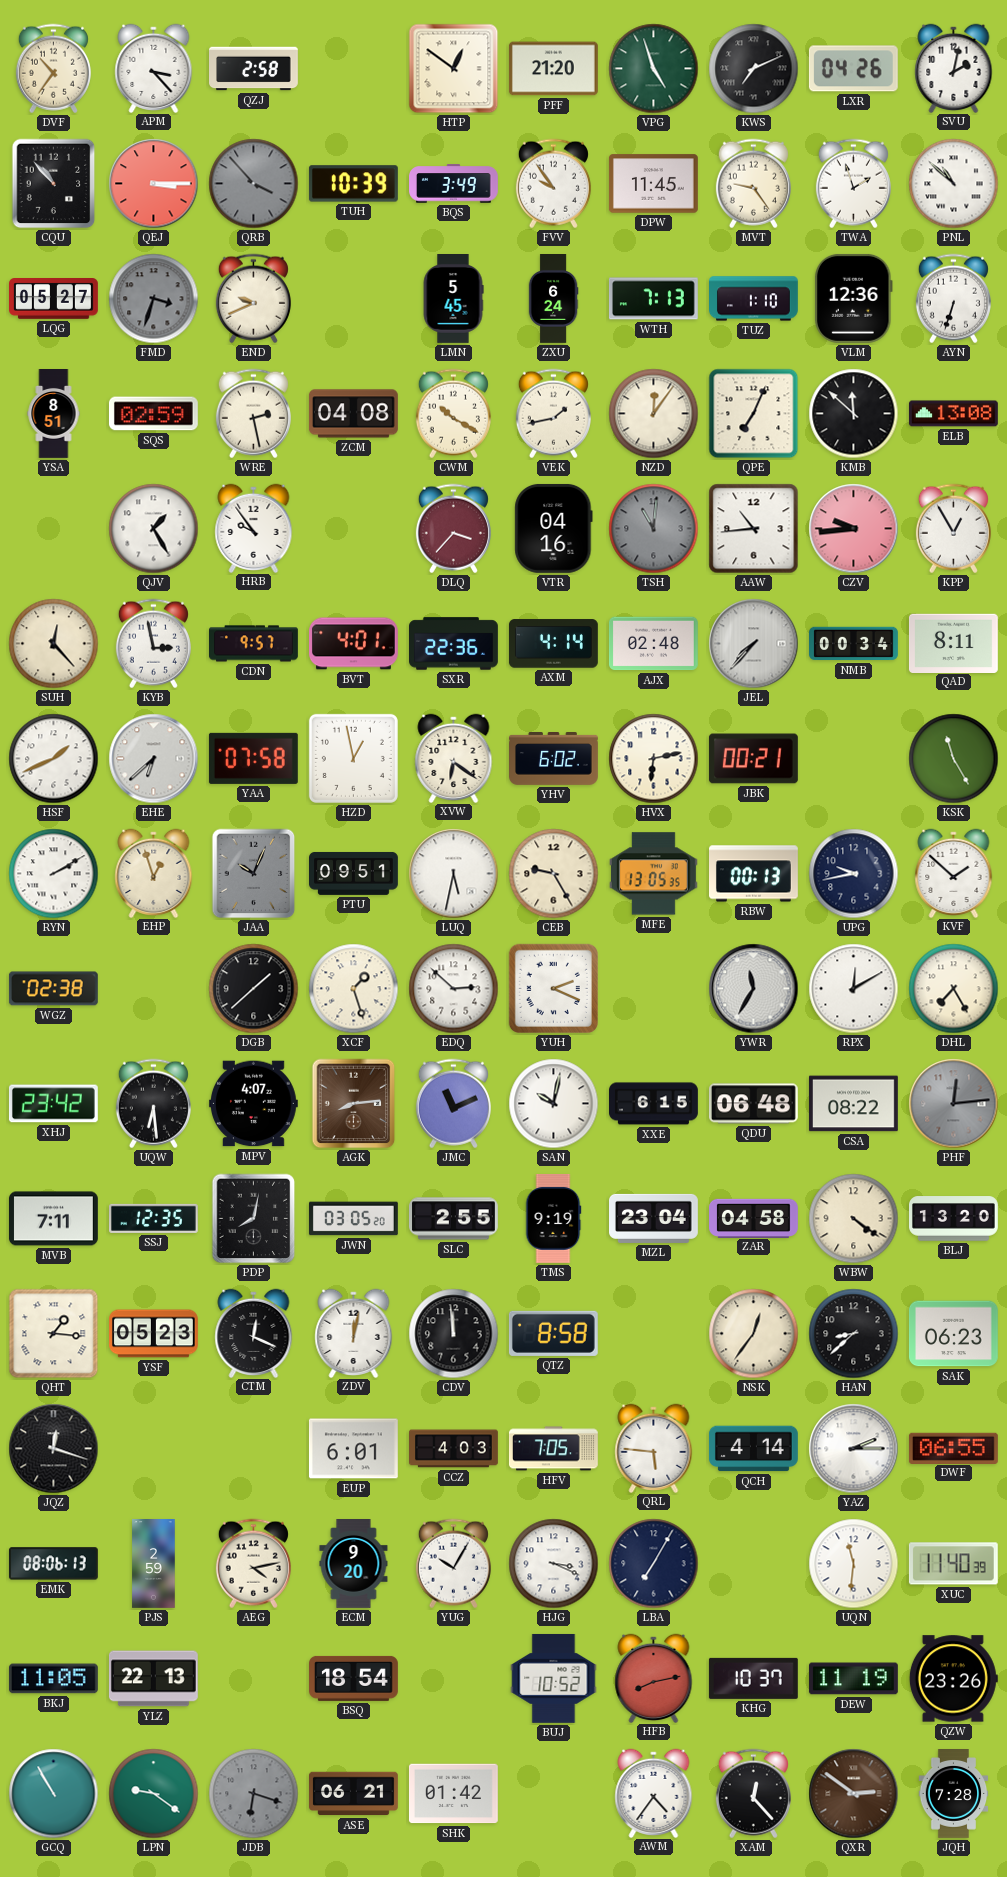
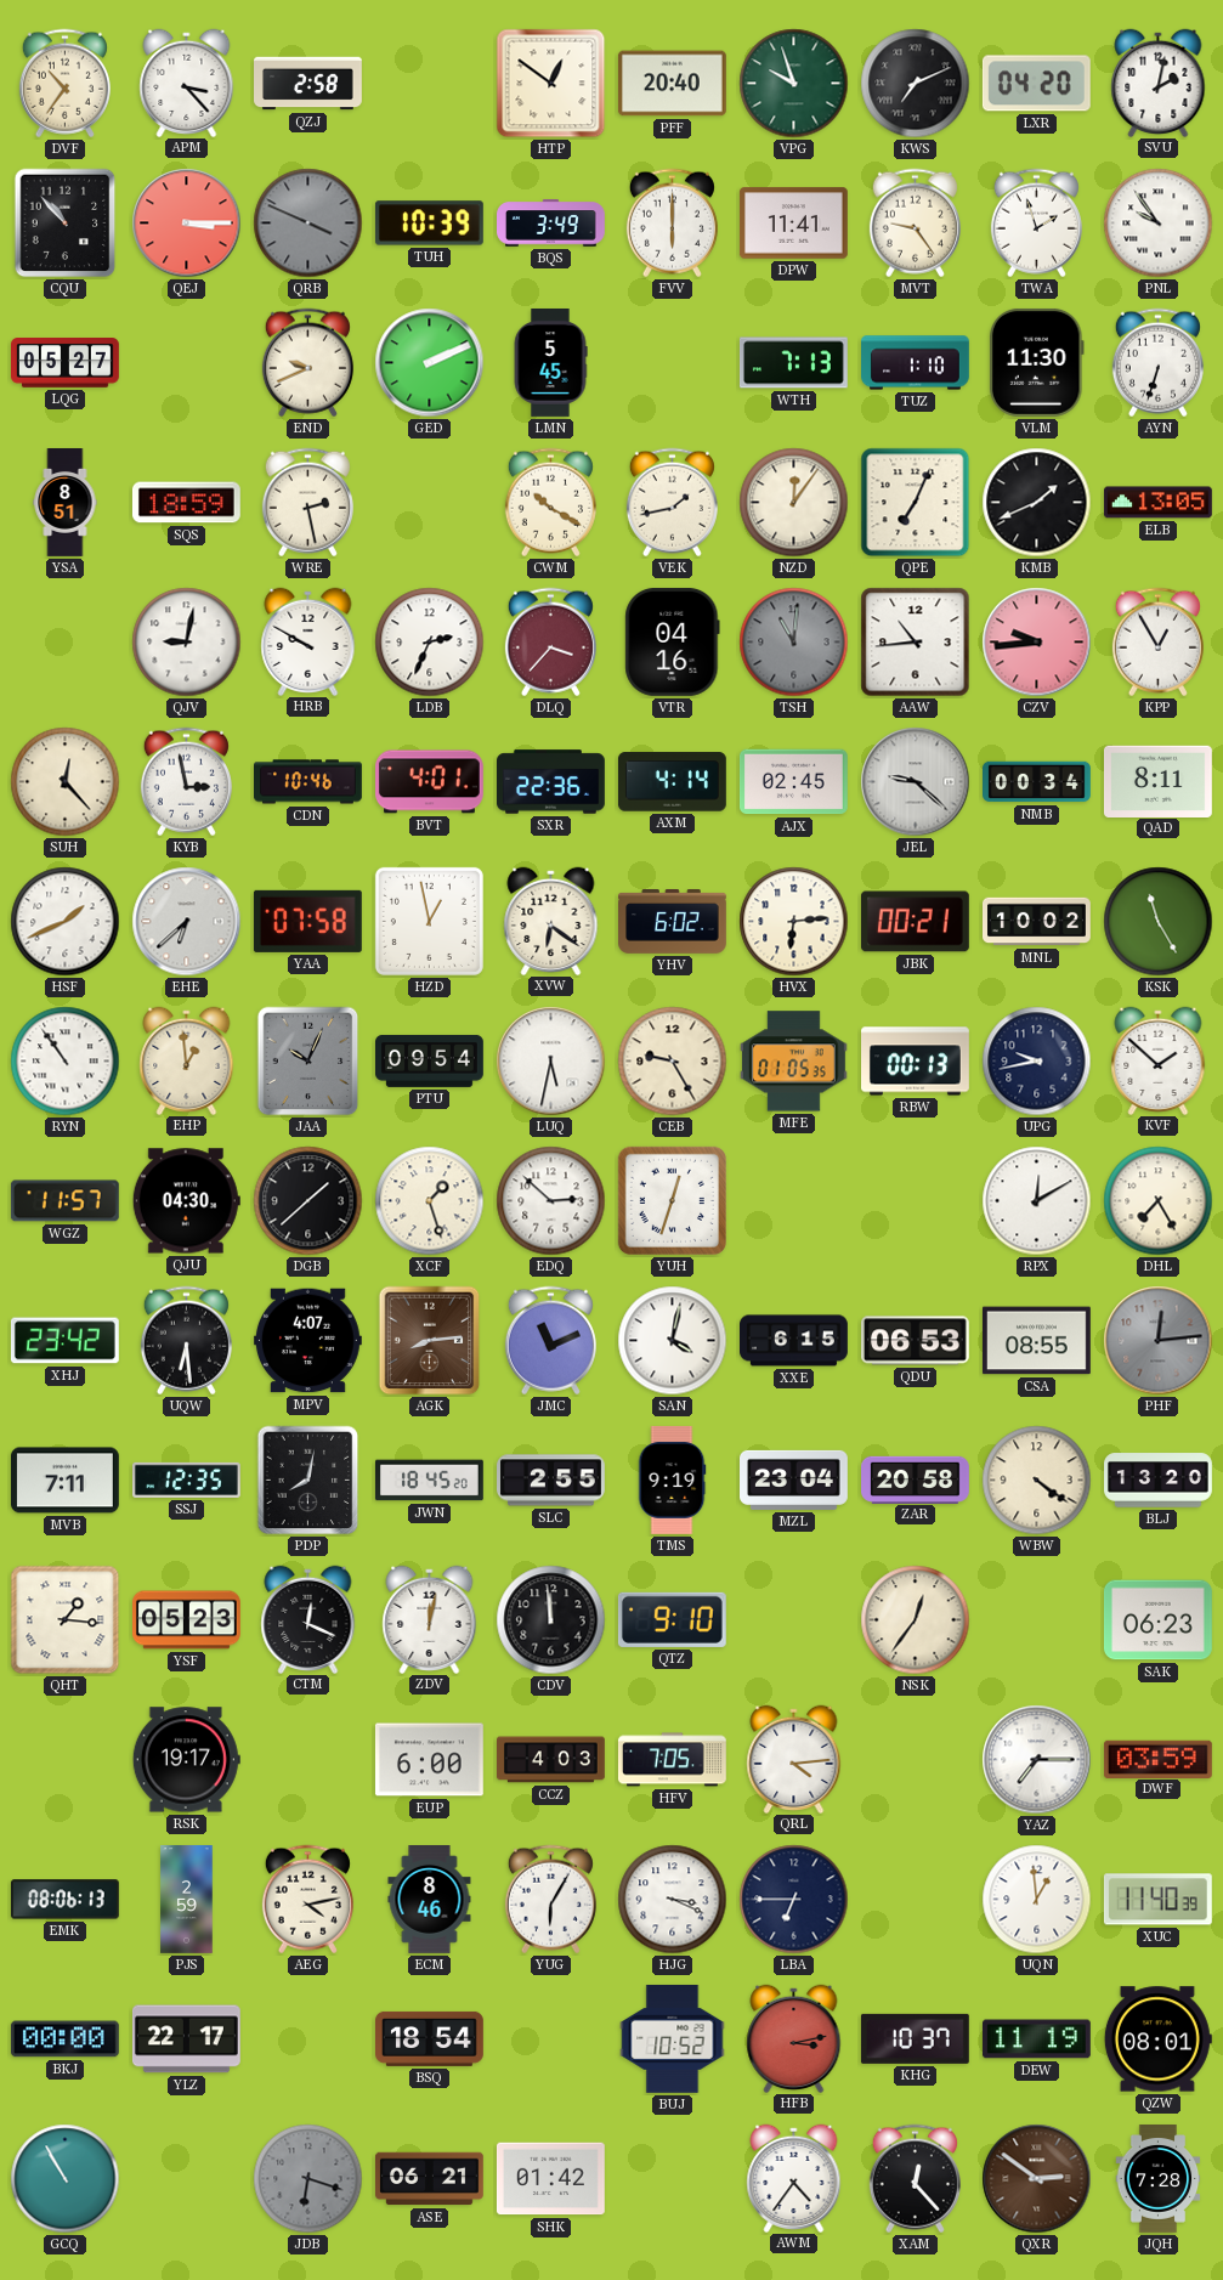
PFF: 21:20 -> 20:40
VPG: 4:57 -> 9:57
LXR: 04:26 -> 04:20
QRB: 3:53 -> 3:49
FVV: 9:54 -> 6:00
DPW: 11:45 -> 11:41
PNL: 10:52 -> 9:54
FMD: 3:33 -> none
GED: none -> 2:11
ZXU: 6:24 -> none
VLM: 12:36 -> 11:30
SQS: 02:59 -> 18:59
ZCM: 04:08 -> none
KMB: 11:52 -> 1:41
ELB: 13:08 -> 13:05
QJV: 1:25 -> 9:02
HRB: 9:54 -> 9:50
LDB: none -> 2:34
CDN: 9:57 -> 10:46
AJX: 02:48 -> 02:45
JEL: 7:37 -> 9:22
HVX: 6:13 -> 6:14
MNL: none -> 10:02
RYN: 2:10 -> 10:54
EHP: 12:57 -> 12:59
PTU: 09:51 -> 09:54
MFE: 13:05 -> 01:05
WGZ: 02:38 -> 11:57
QJU: none -> 04:30
YUH: 2:19 -> 12:33
YWR: 11:35 -> none
SAN: 10:02 -> 4:02
QDU: 06:48 -> 06:53
CSA: 08:22 -> 08:55
JWN: 03:05 -> 18:45
ZAR: 04:58 -> 20:58
QTZ: 8:58 -> 9:10
HAN: 8:38 -> none
JQZ: 12:18 -> none
RSK: none -> 19:17
EUP: 6:01 -> 6:00
QRL: 5:46 -> 4:14
QCH: 4:14 -> none
YAZ: 2:15 -> 7:15
DWF: 06:55 -> 03:59
ECM: 9:20 -> 8:46
YUG: 10:05 -> 6:05
LBA: 7:05 -> 6:45
UQN: 11:31 -> 12:59
BKJ: 11:05 -> 00:00
YLZ: 22:13 -> 22:17
HFB: 8:13 -> 3:13
QZW: 23:26 -> 08:01
LPN: 9:21 -> none
